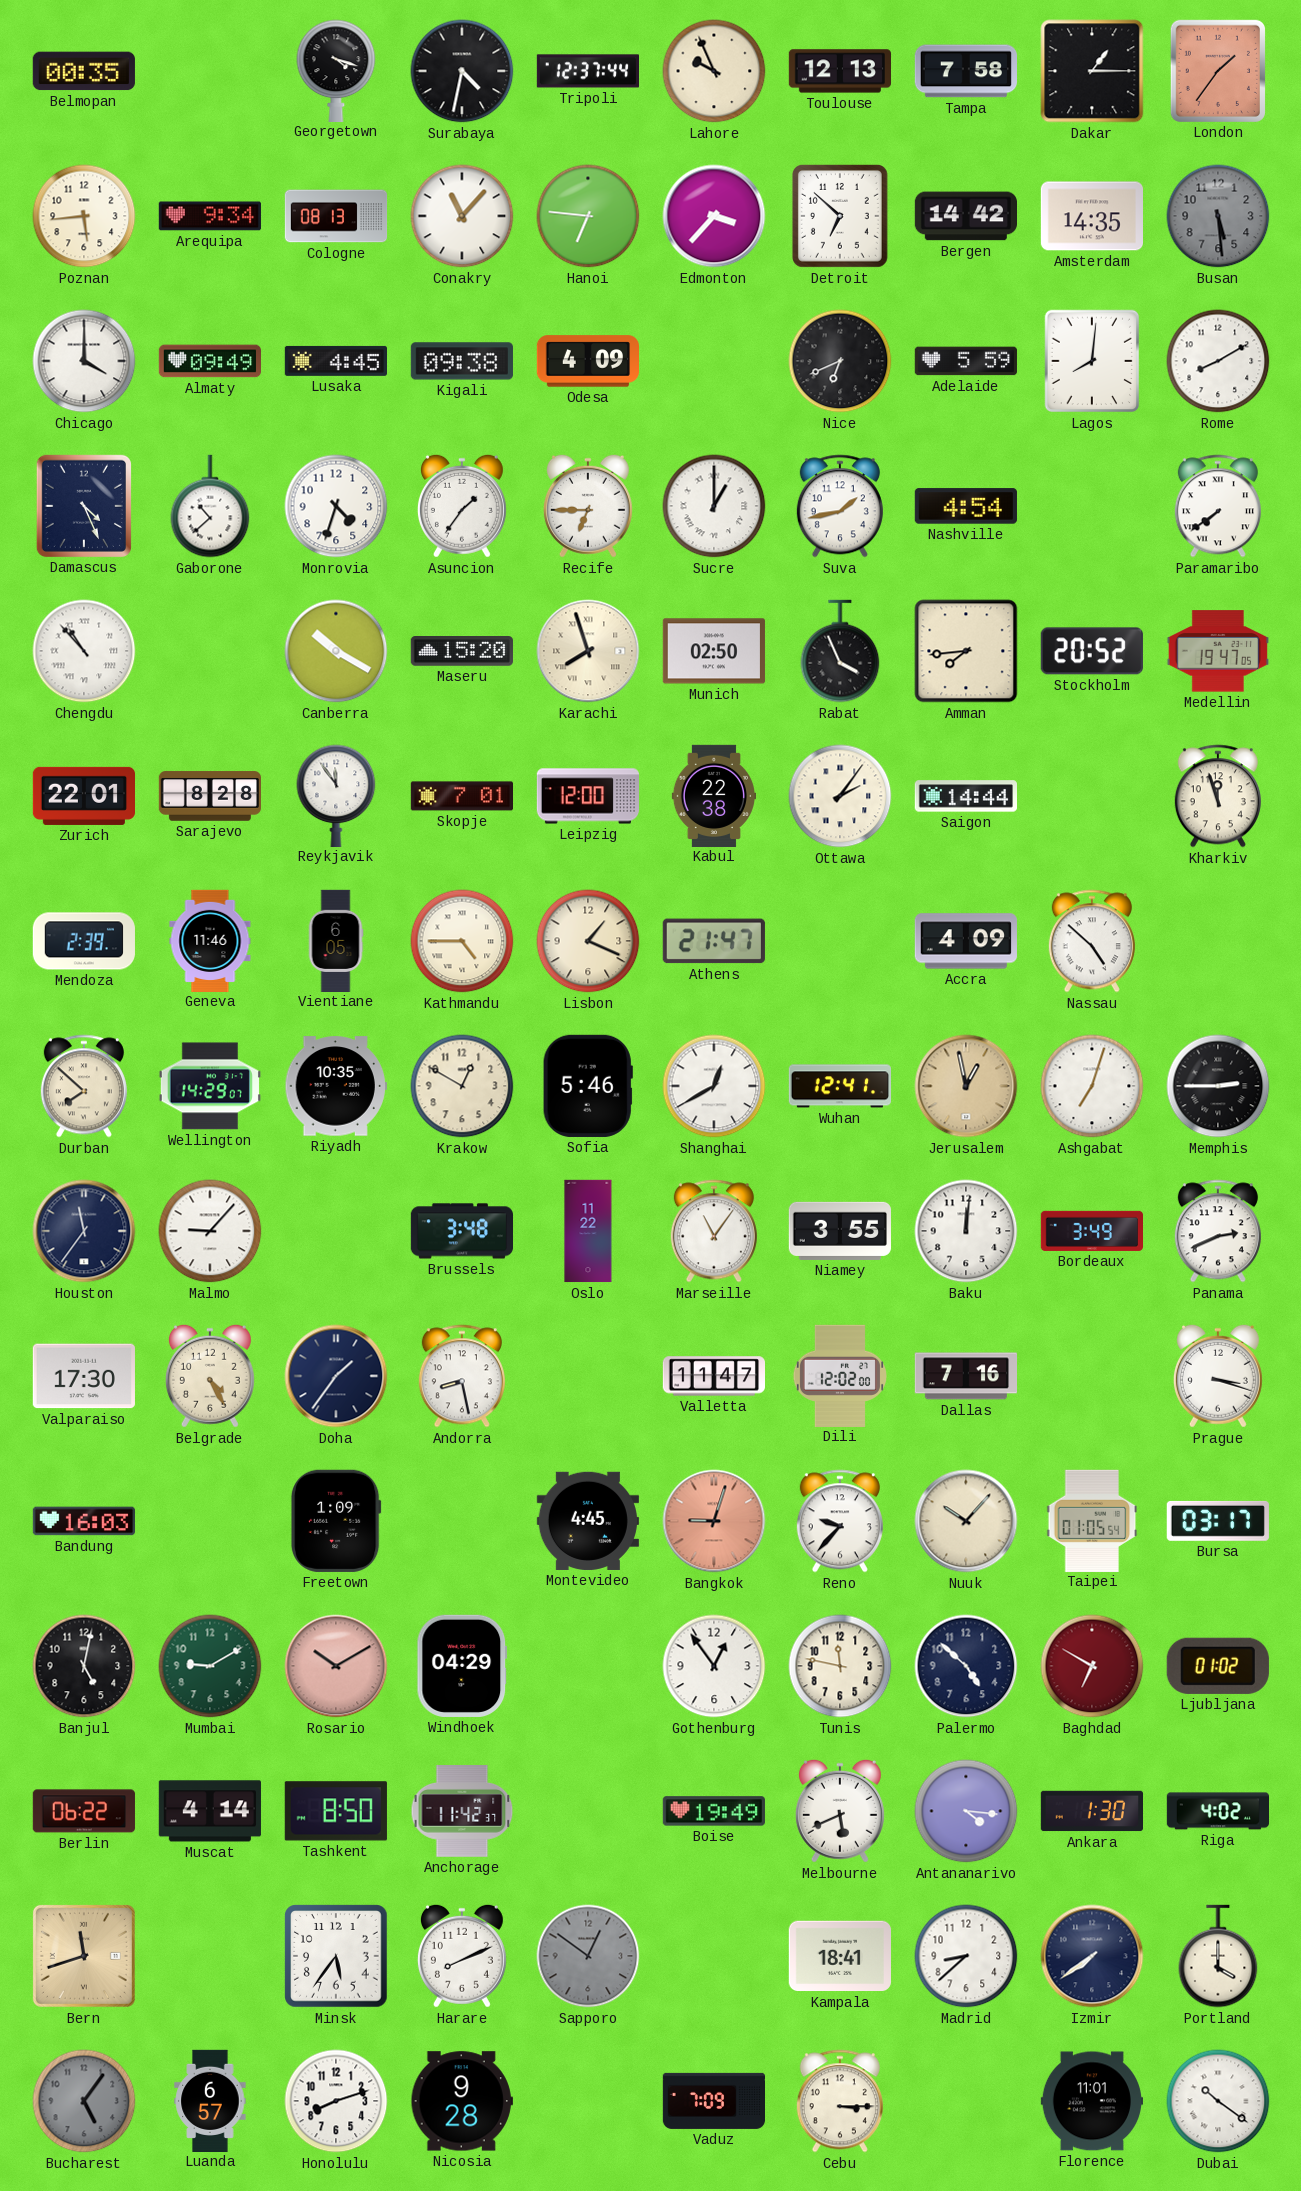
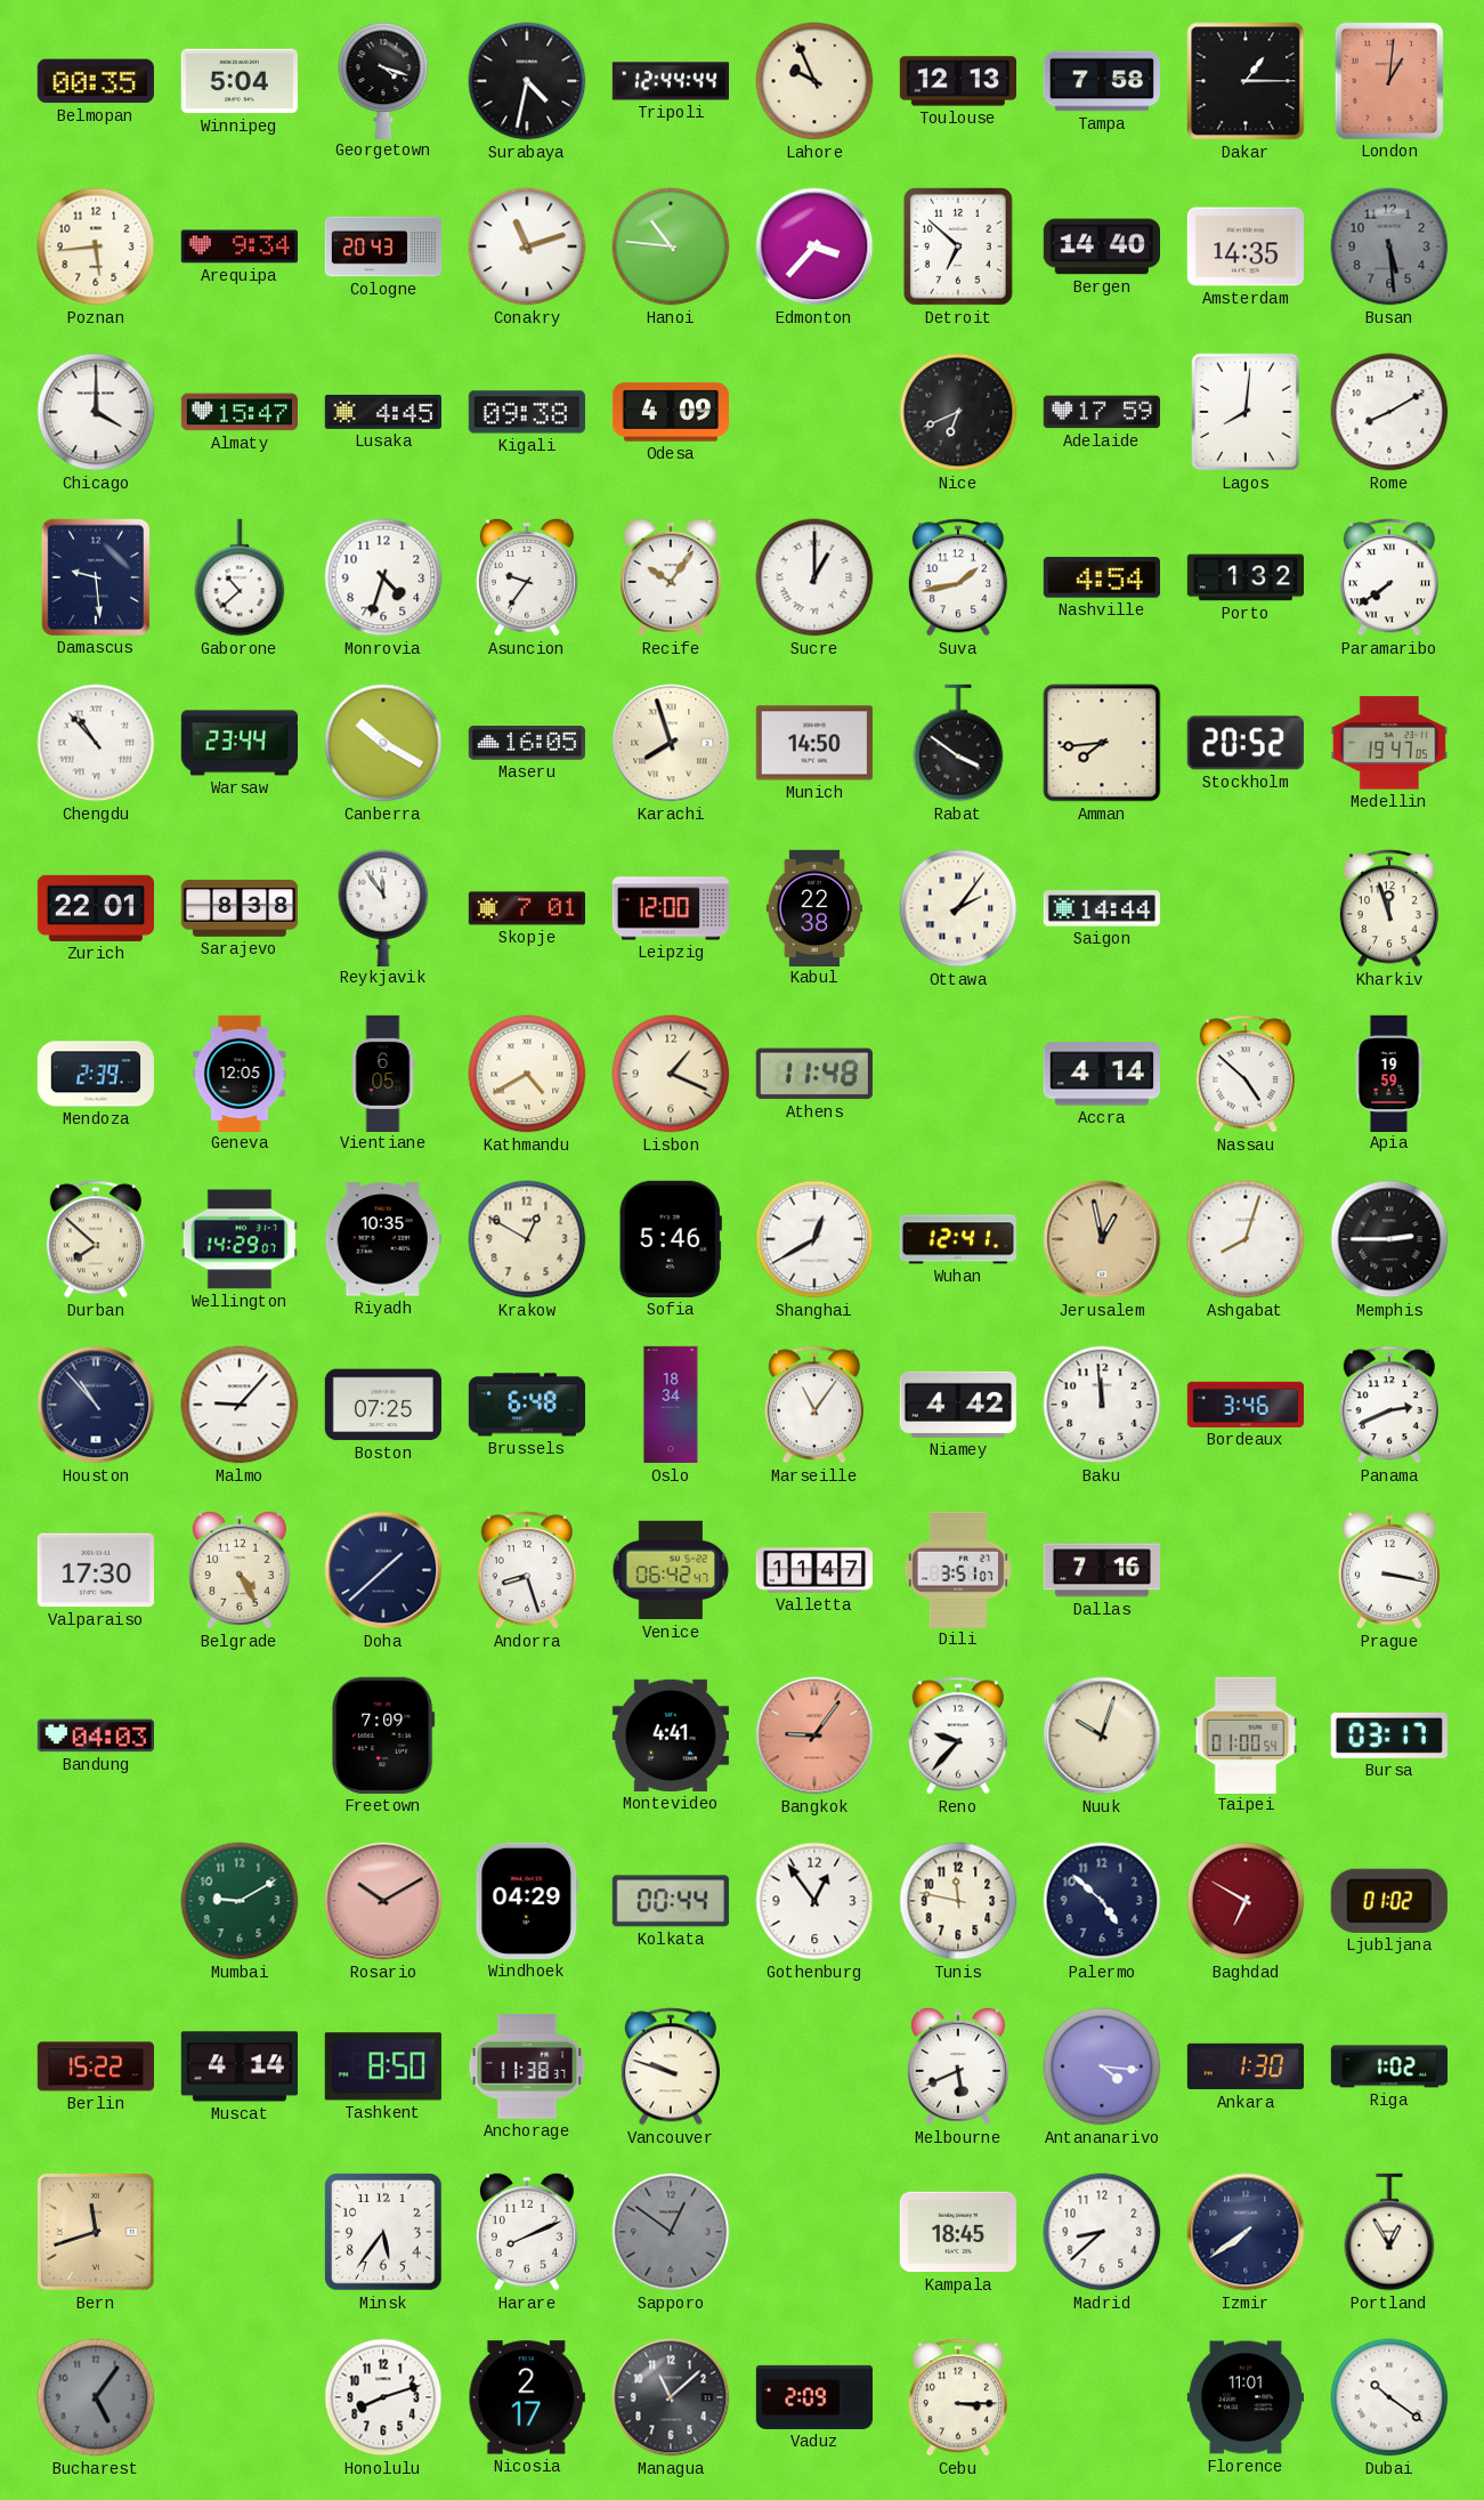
Winnipeg: none -> 5:04
Tripoli: 12:37 -> 12:44
London: 1:36 -> 1:01
Cologne: 08:13 -> 20:43
Conakry: 11:07 -> 11:12
Hanoi: 6:46 -> 10:46
Bergen: 14:42 -> 14:40
Almaty: 09:49 -> 15:47
Adelaide: 5:59 -> 17:59
Damascus: 4:26 -> 9:29
Asuncion: 1:36 -> 9:36
Recife: 6:45 -> 10:06
Porto: none -> 1:32
Warsaw: none -> 23:44
Maseru: 15:20 -> 16:05
Munich: 02:50 -> 14:50
Rabat: 3:56 -> 3:51
Sarajevo: 8:28 -> 8:38
Geneva: 11:46 -> 12:05
Kathmandu: 4:45 -> 4:40
Athens: 21:47 -> 11:48
Accra: 4:09 -> 4:14
Apia: none -> 19:59
Ashgabat: 7:03 -> 8:03
Houston: 11:36 -> 10:53
Boston: none -> 07:25
Brussels: 3:48 -> 6:48
Oslo: 11:22 -> 18:34
Niamey: 3:55 -> 4:42
Baku: 12:01 -> 11:59
Bordeaux: 3:49 -> 3:46
Doha: 1:36 -> 1:38
Andorra: 8:28 -> 8:27
Venice: none -> 06:42
Dili: 12:02 -> 3:51
Prague: 3:18 -> 3:17
Bandung: 16:03 -> 04:03
Freetown: 1:09 -> 7:09
Montevideo: 4:45 -> 4:41
Bangkok: 9:03 -> 9:06
Nuuk: 10:07 -> 10:03
Taipei: 01:05 -> 01:00
Banjul: 5:02 -> none
Kolkata: none -> 00:44
Berlin: 06:22 -> 15:22
Anchorage: 11:42 -> 11:38
Vancouver: none -> 9:48
Boise: 19:49 -> none
Riga: 4:02 -> 1:02
Kampala: 18:41 -> 18:45
Portland: 4:00 -> 12:55
Luanda: 6:57 -> none
Nicosia: 9:28 -> 2:17
Managua: none -> 11:08
Vaduz: 7:09 -> 2:09
